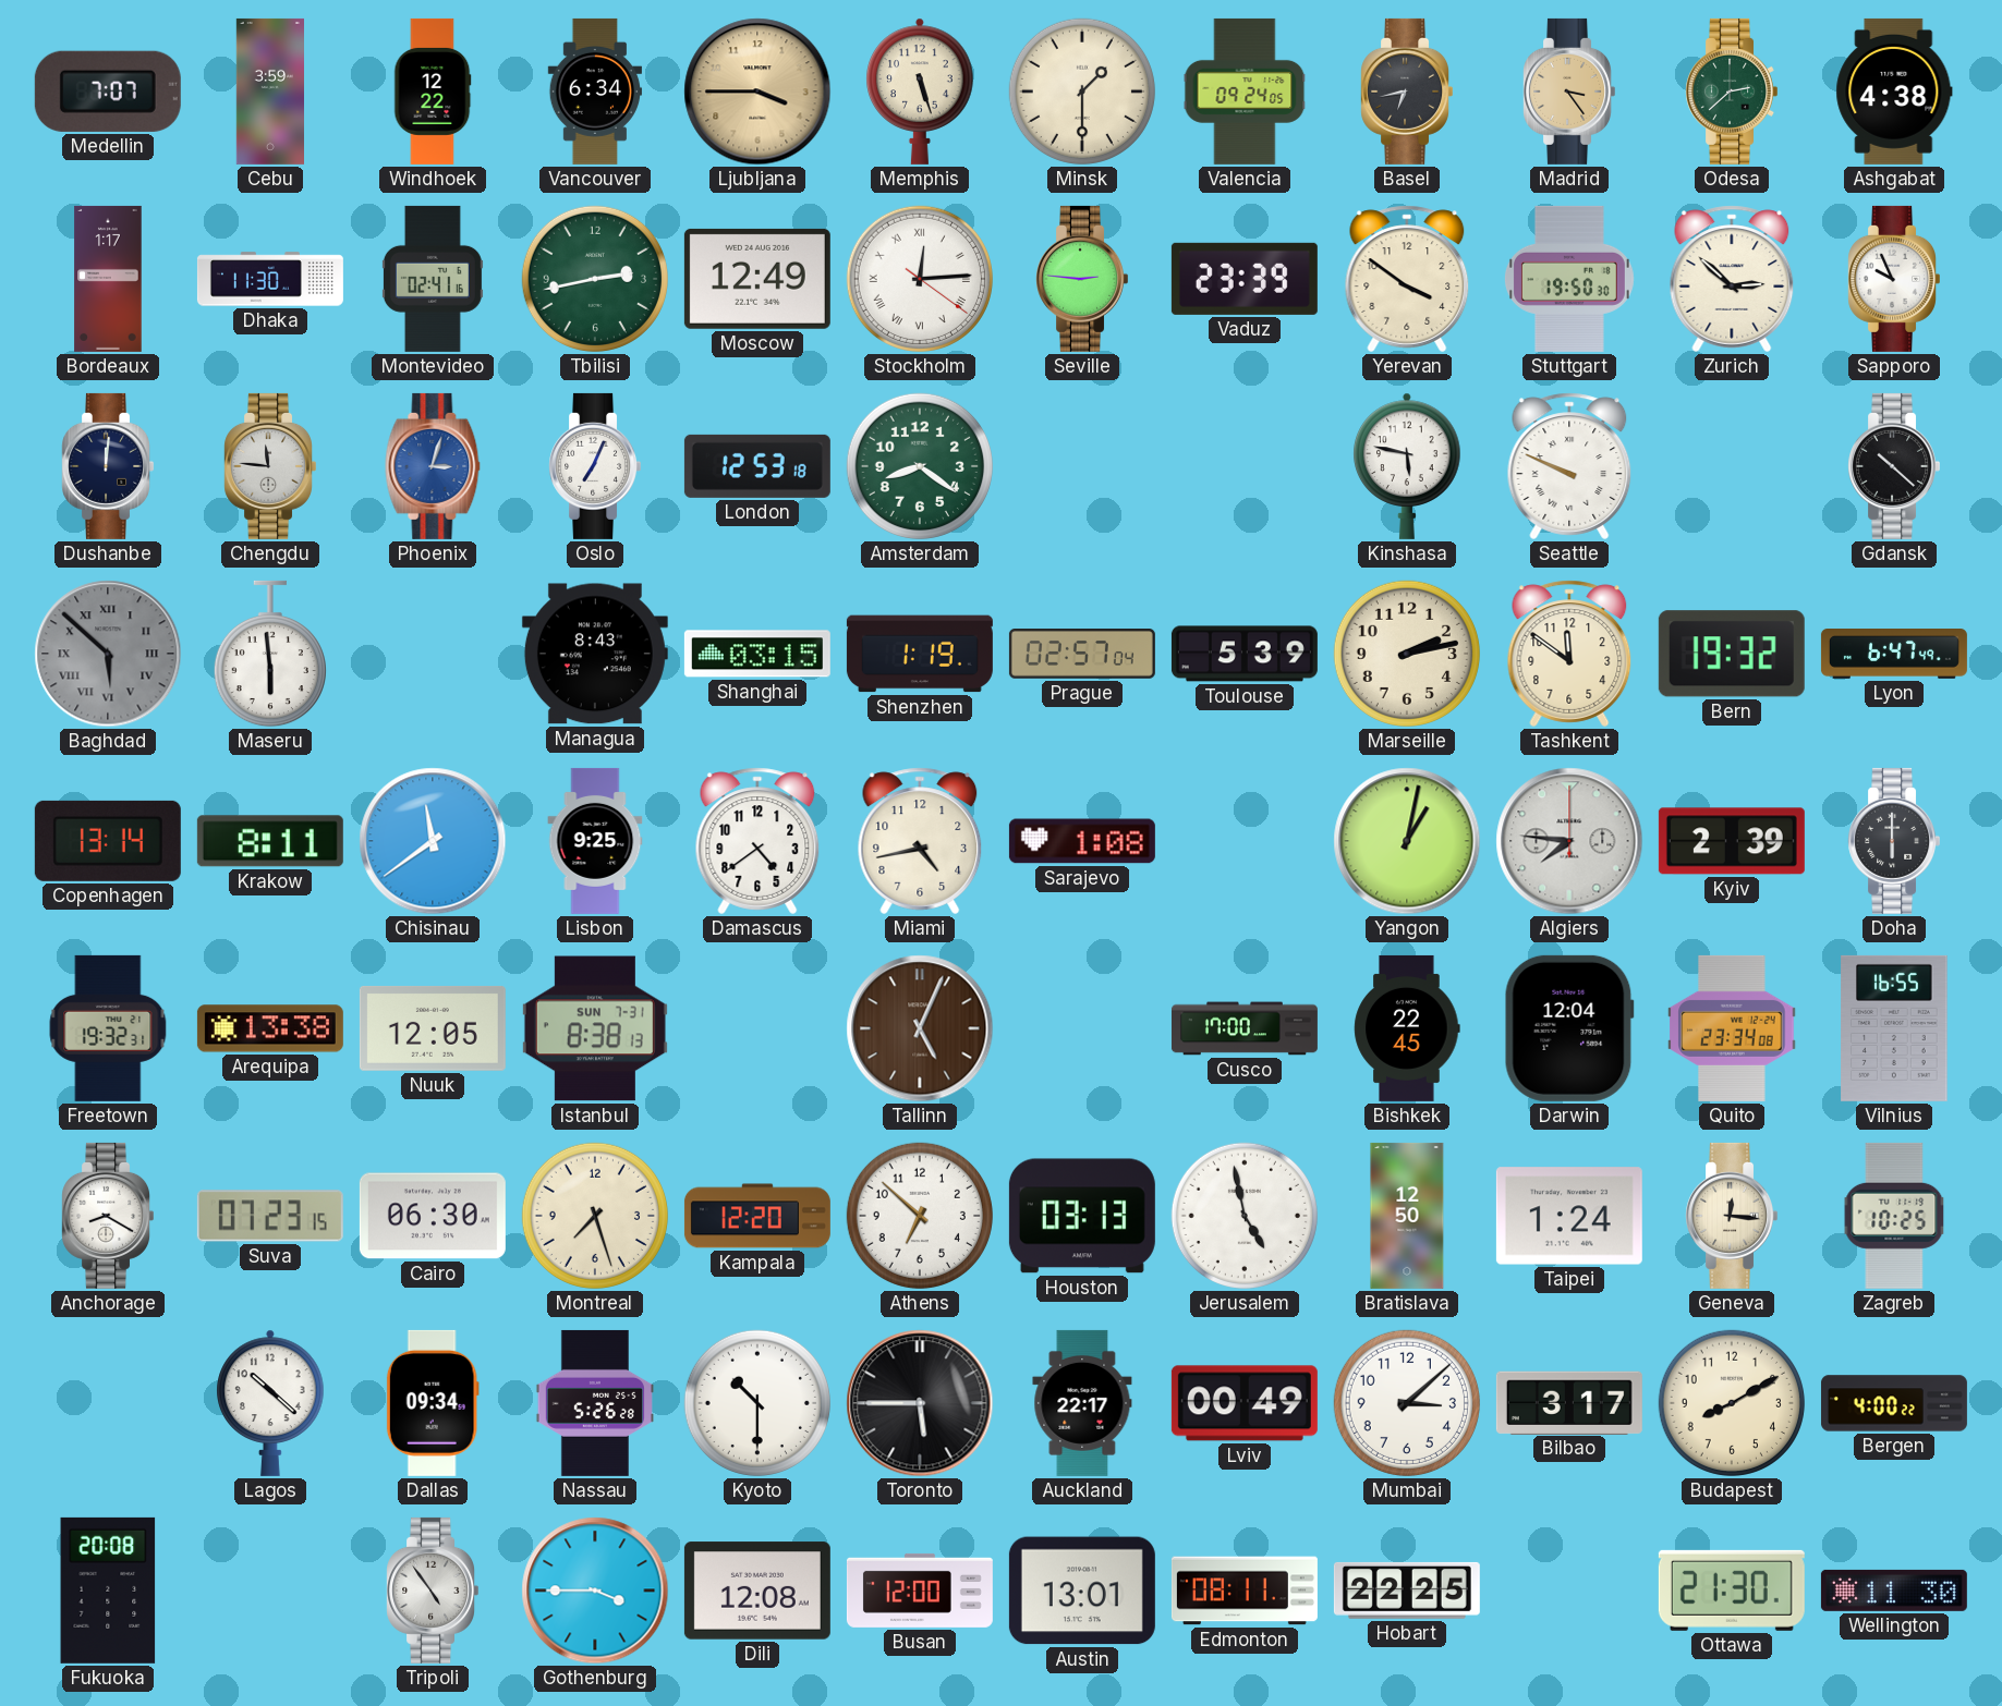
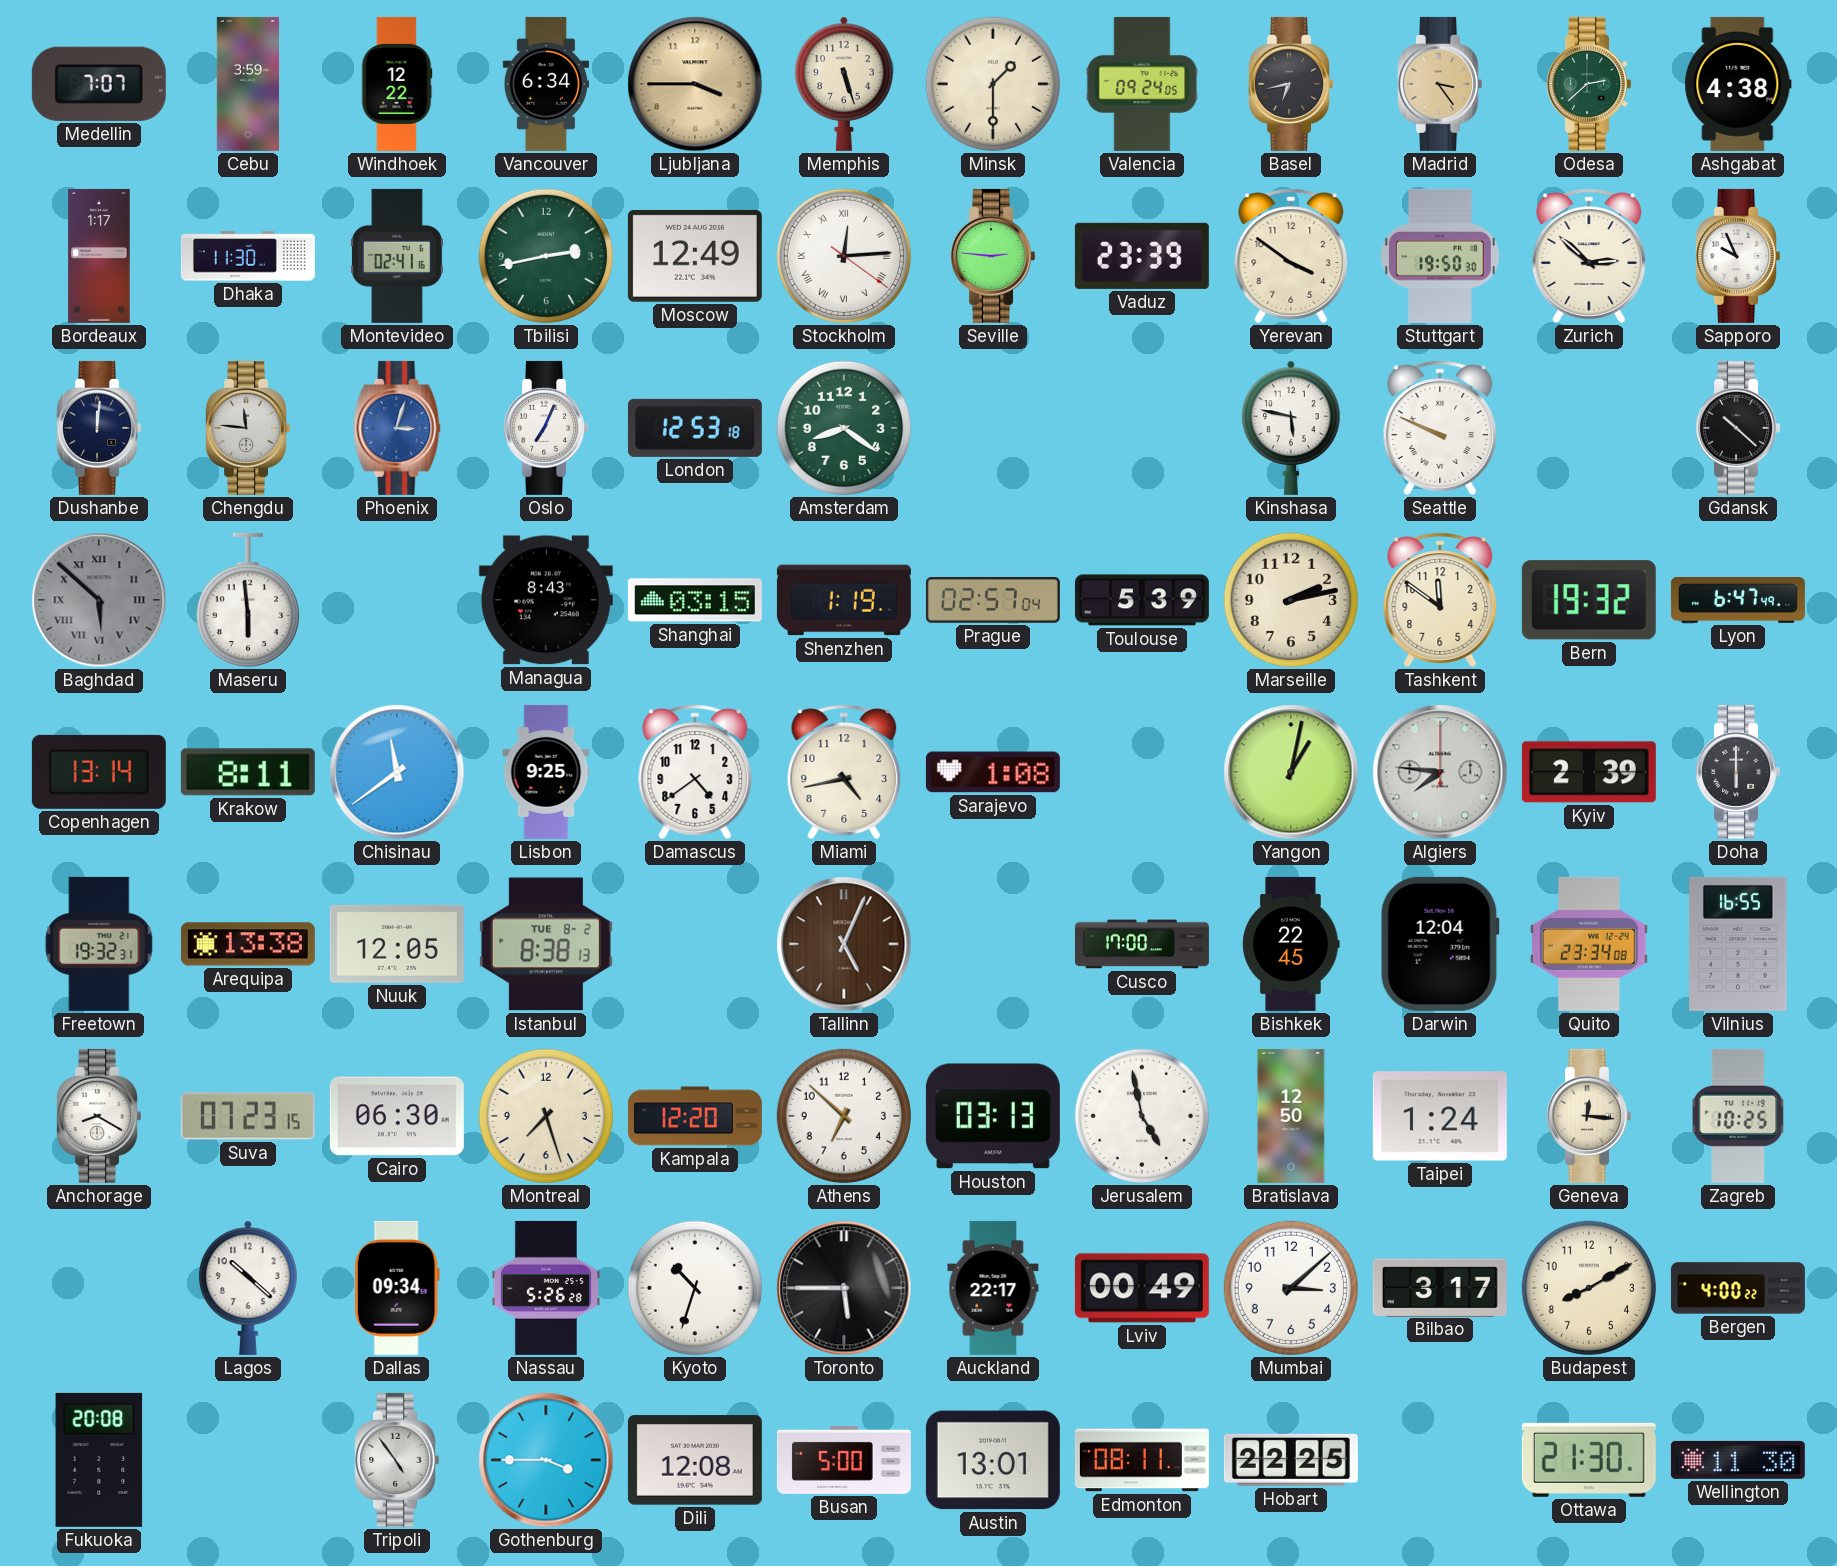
Istanbul date: SUN 7-31 -> TUE 8-2
Kyoto: 10:30 -> 10:33
Busan: 12:00 -> 5:00
